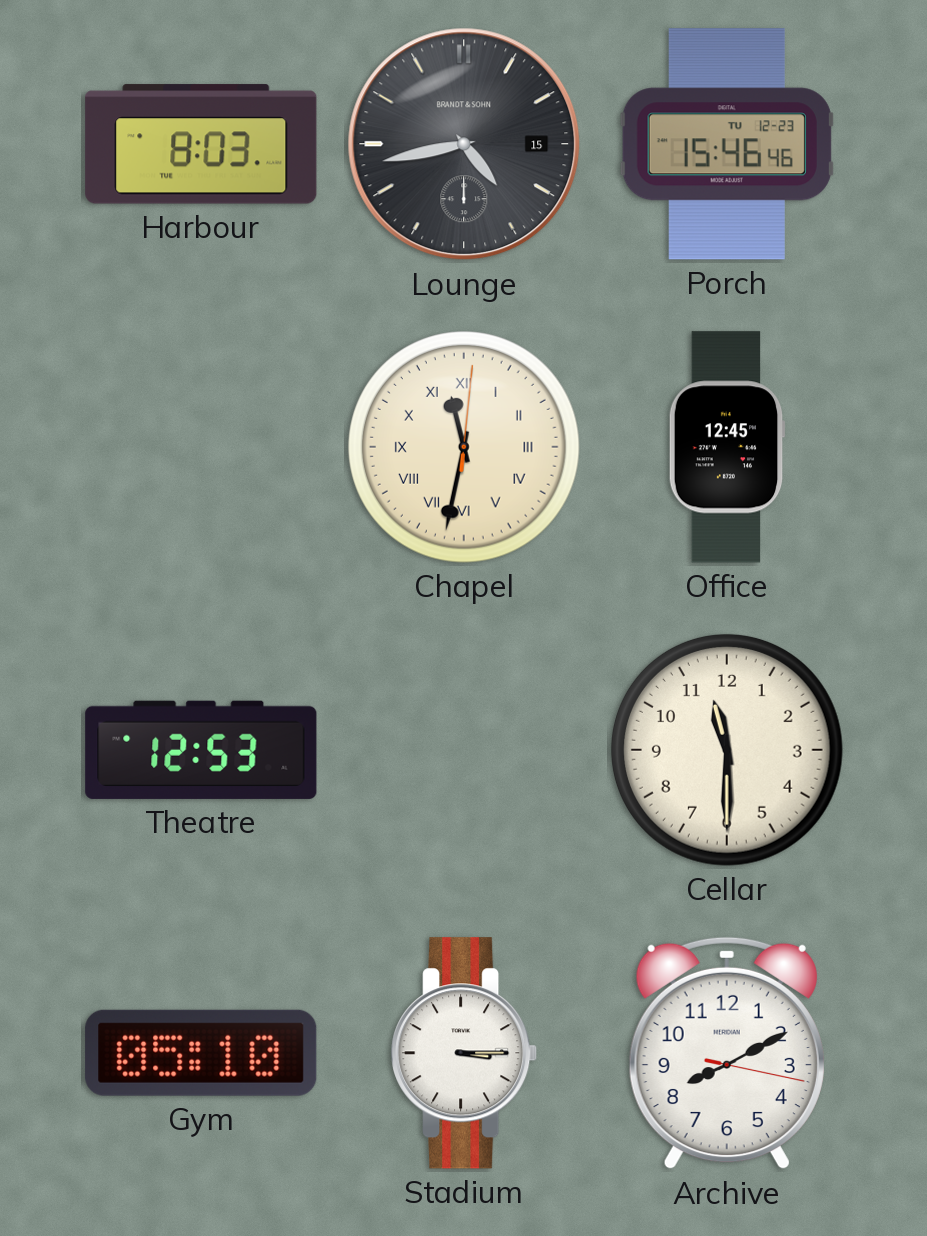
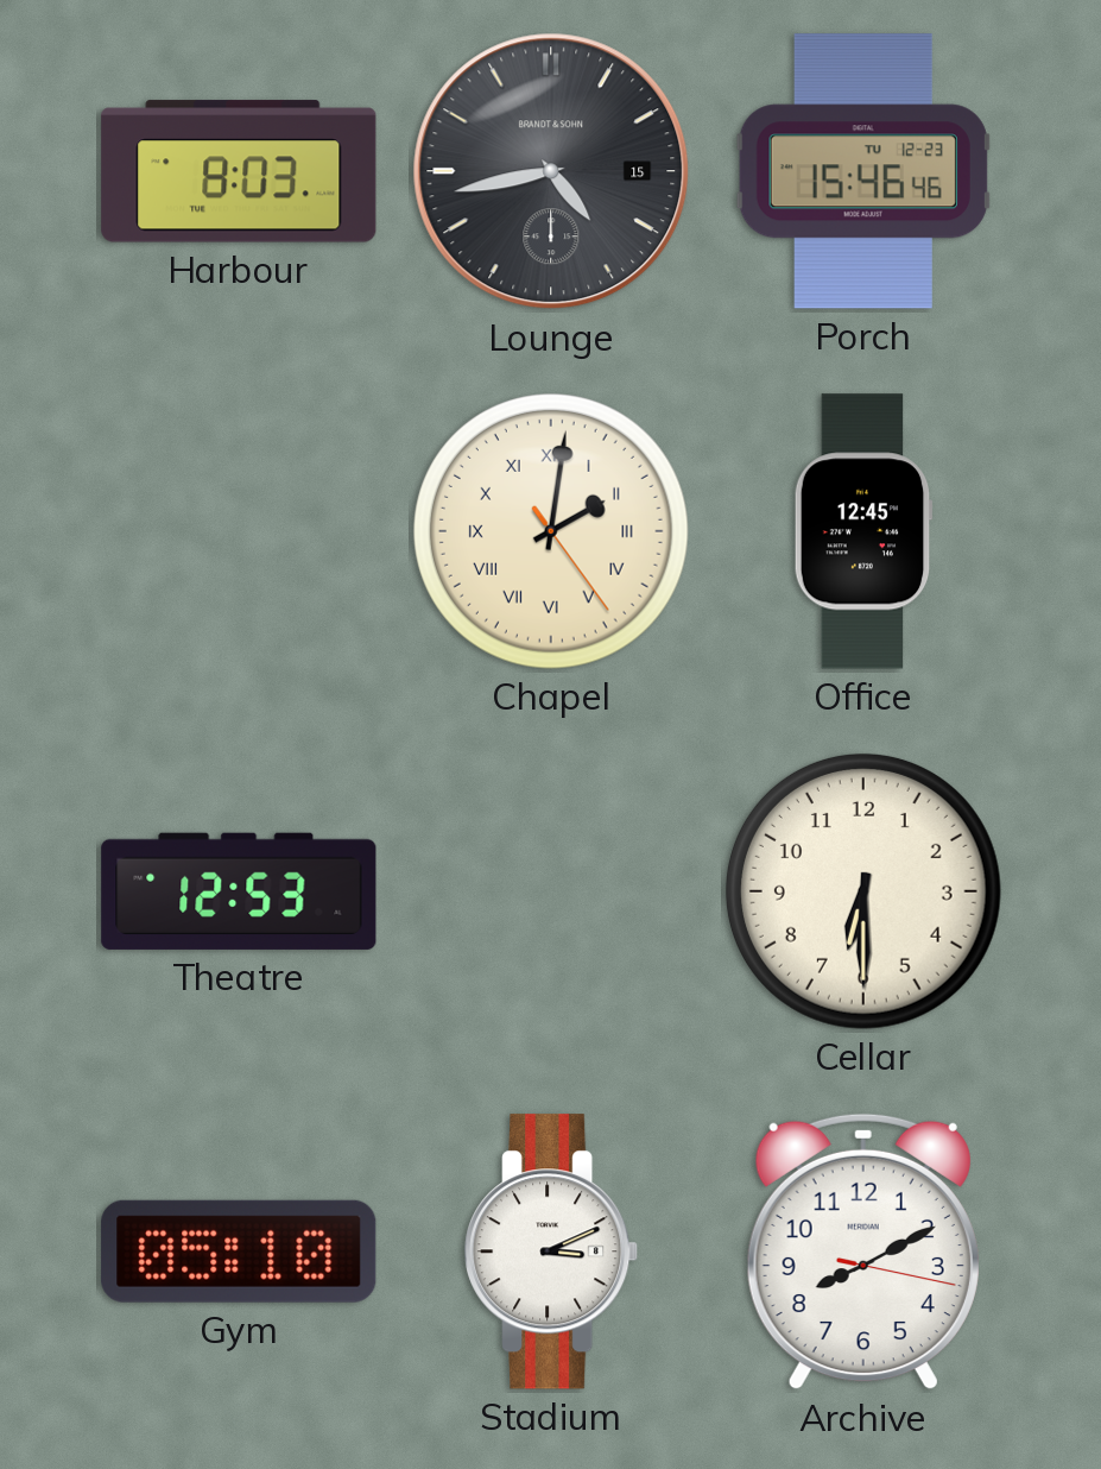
Chapel: 11:32 -> 2:01
Cellar: 11:30 -> 6:30
Stadium: 3:15 -> 3:11
